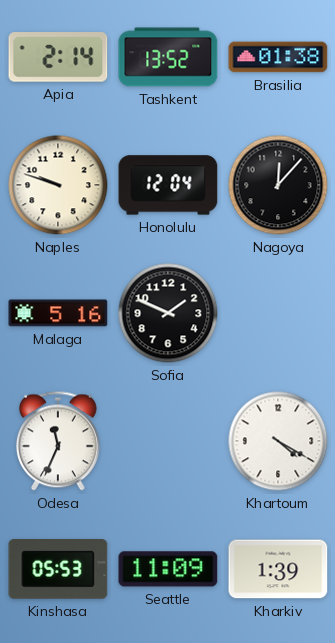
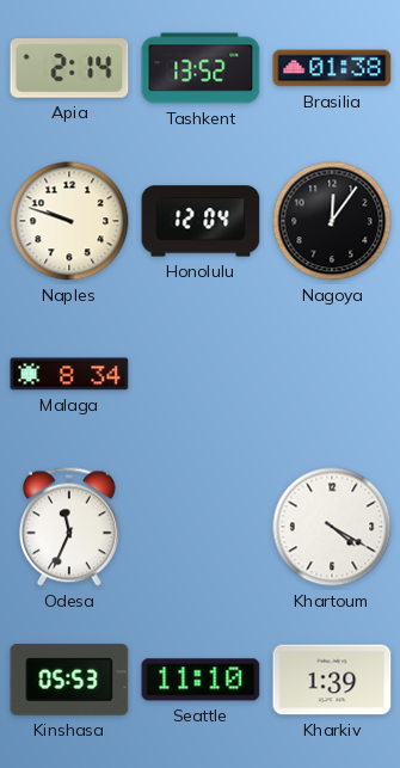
Nagoya: 12:07 -> 12:06
Malaga: 5:16 -> 8:34
Sofia: 1:49 -> none
Seattle: 11:09 -> 11:10
